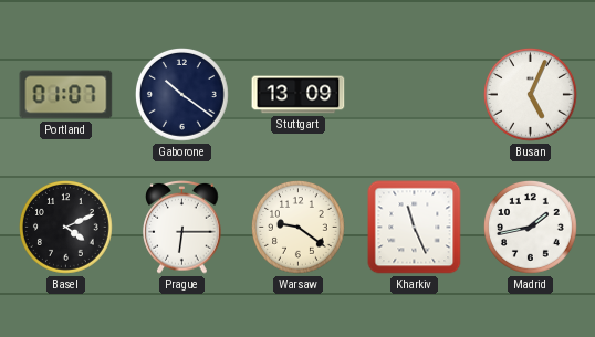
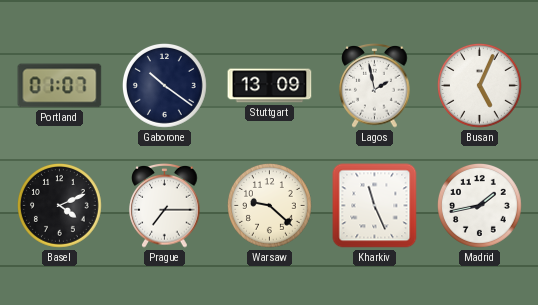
Lagos: none -> 1:58
Prague: 6:15 -> 7:15
Warsaw: 9:21 -> 9:22
